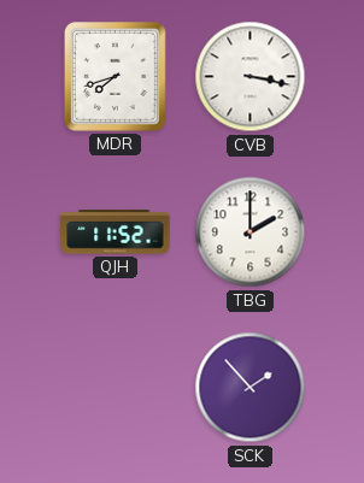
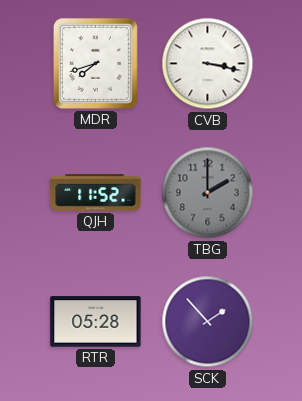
TBG dial: white -> grey
RTR: none -> 05:28
